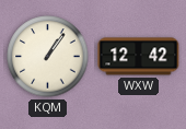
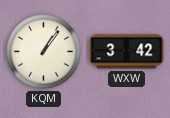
WXW: 12:42 -> 3:42
